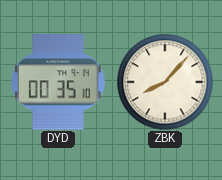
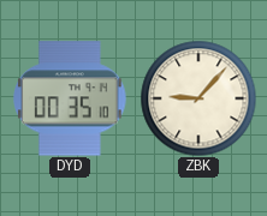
ZBK: 8:07 -> 9:07
